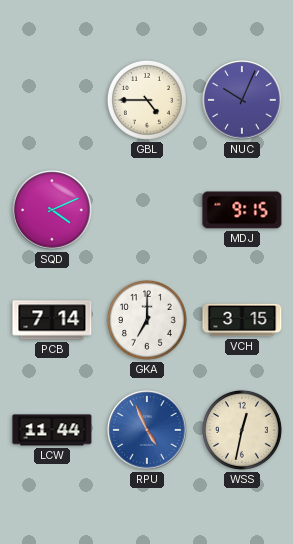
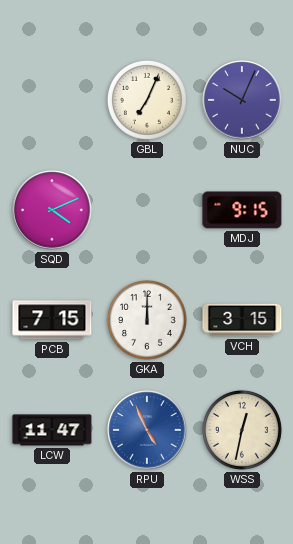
GBL: 4:45 -> 7:04
PCB: 7:14 -> 7:15
GKA: 7:00 -> 12:00
LCW: 11:44 -> 11:47
